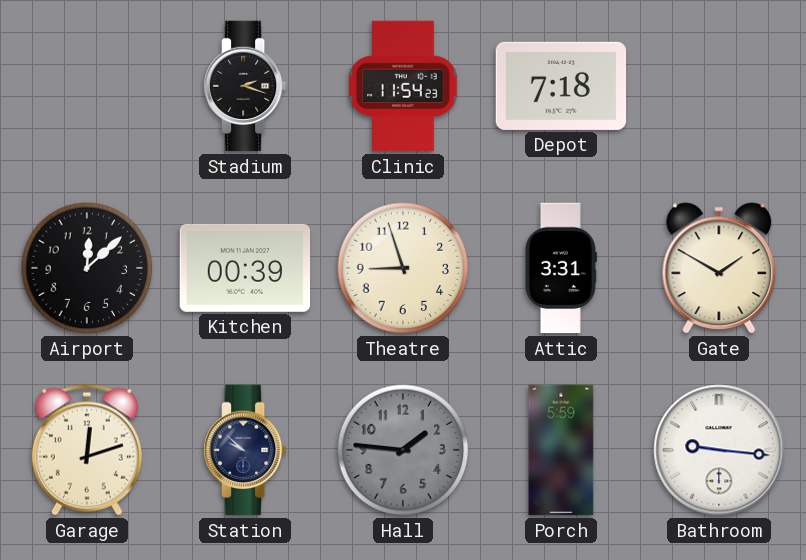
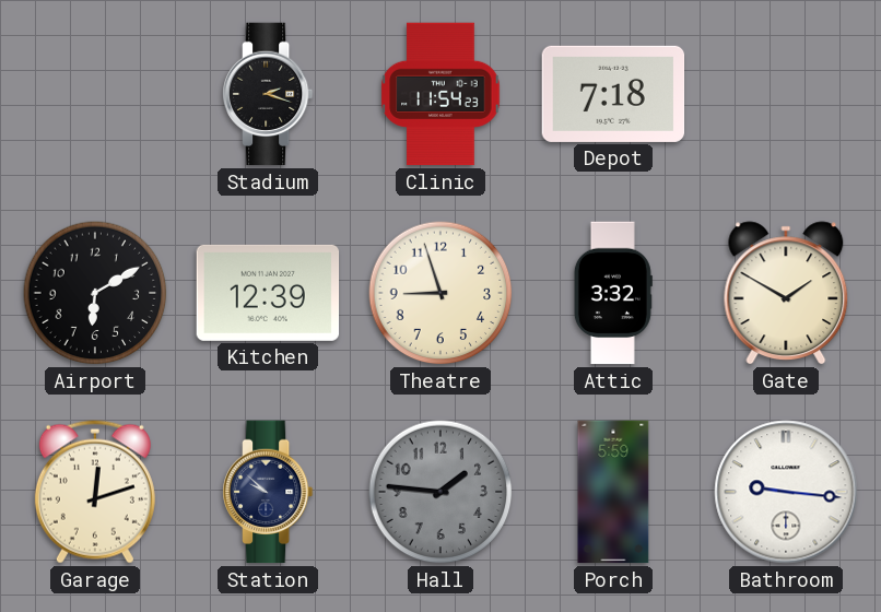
Airport: 12:08 -> 6:10
Kitchen: 00:39 -> 12:39
Attic: 3:31 -> 3:32
